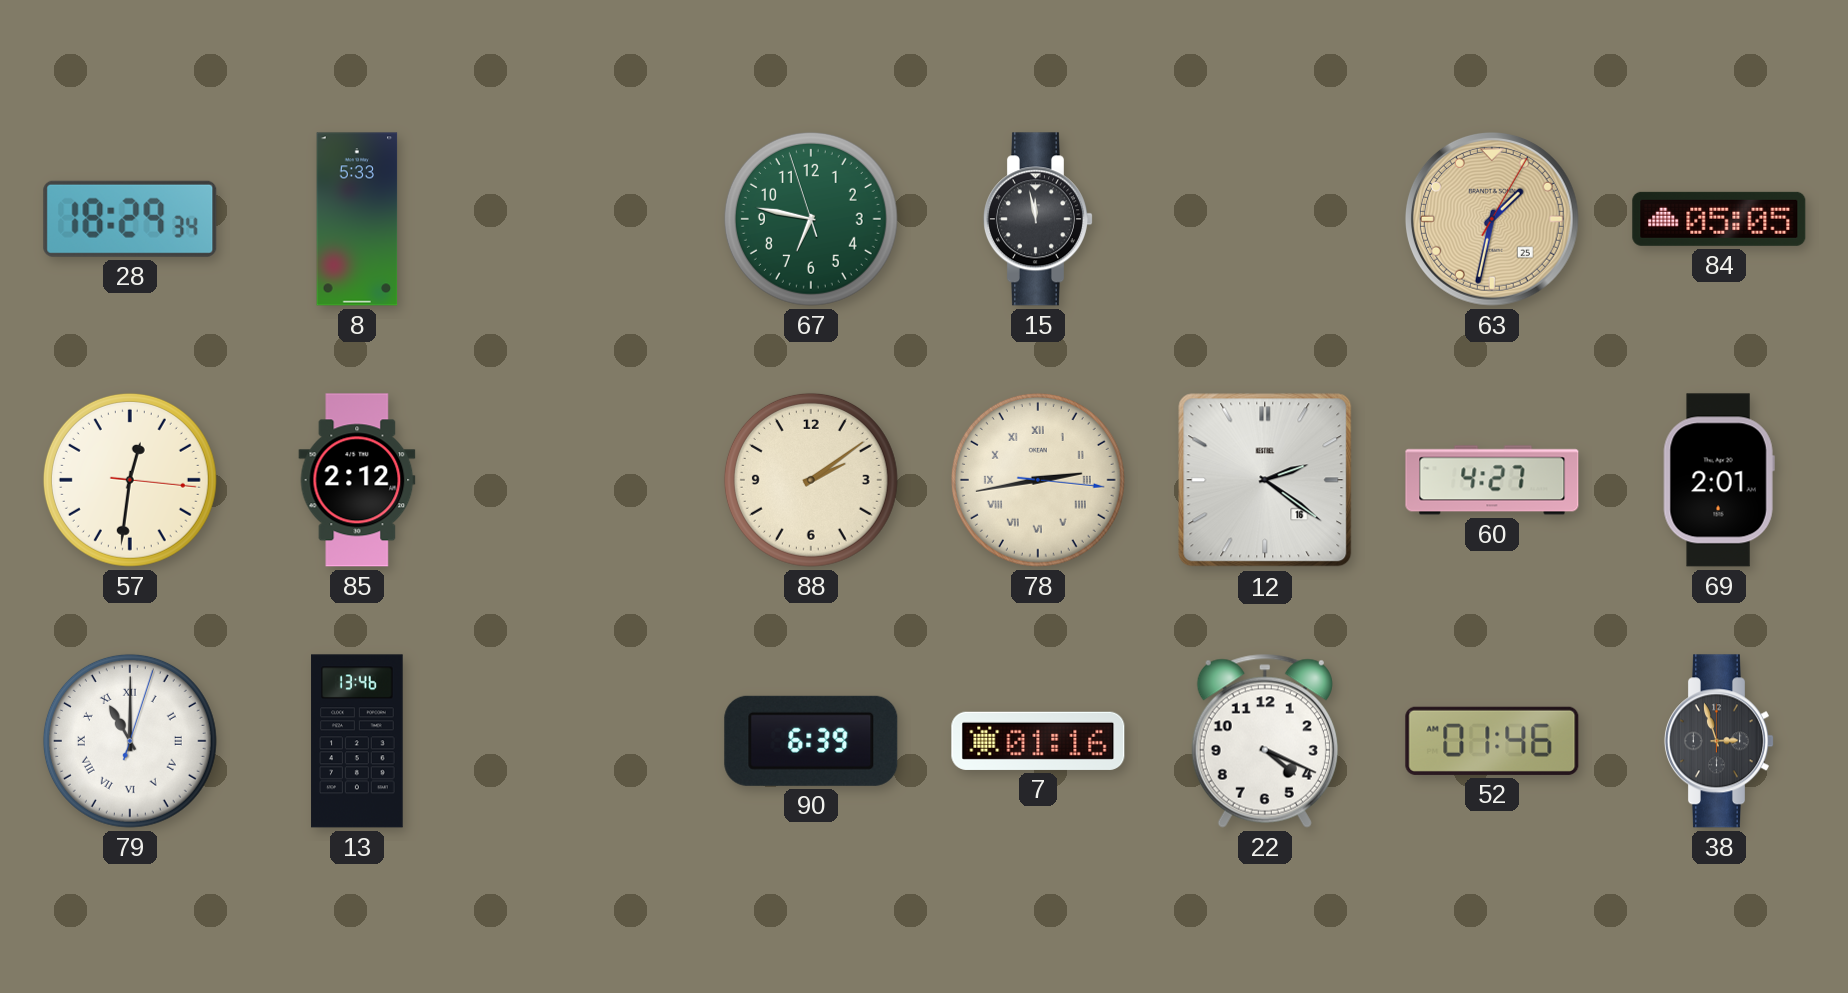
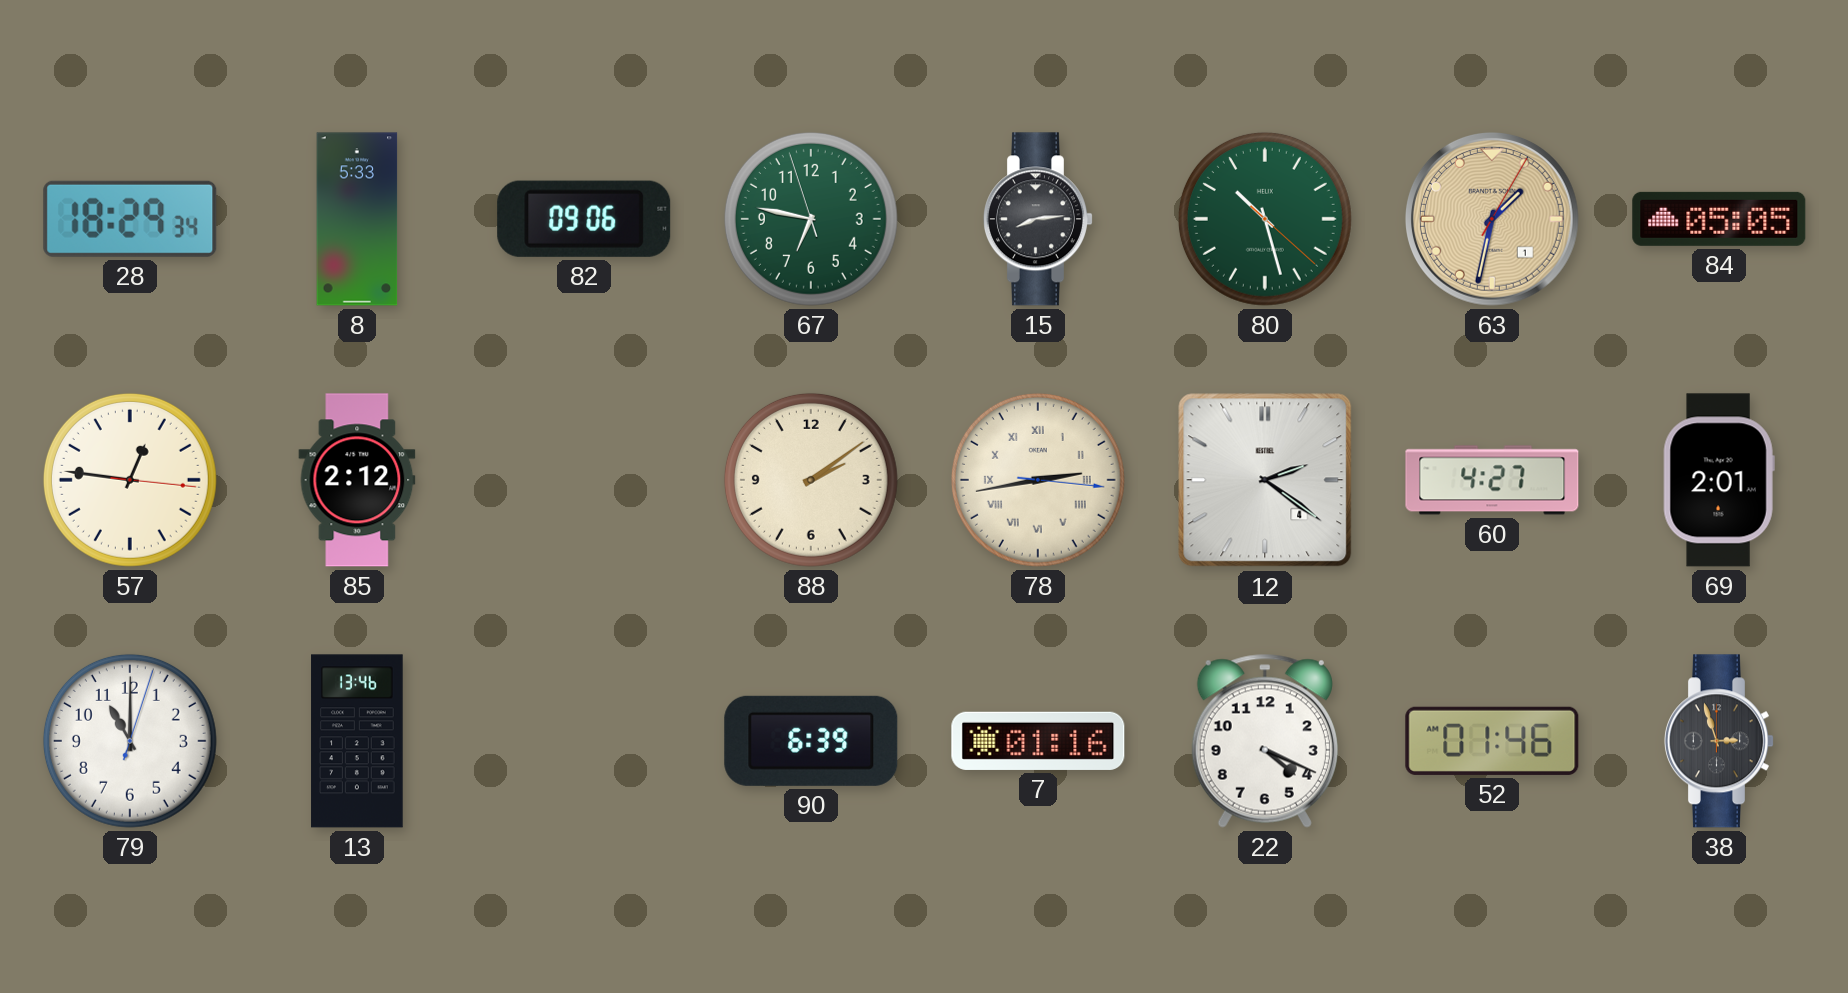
82: none -> 09:06
15: 11:58 -> 8:14
80: none -> 10:27
63 date: 25 -> 1
57: 12:31 -> 12:46
12 date: 16 -> 4
79 numerals: Roman -> Arabic
